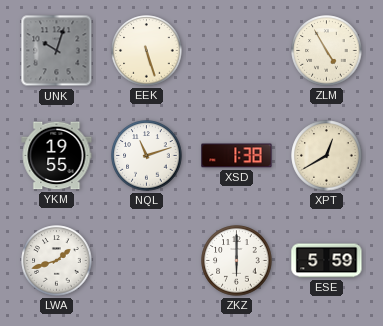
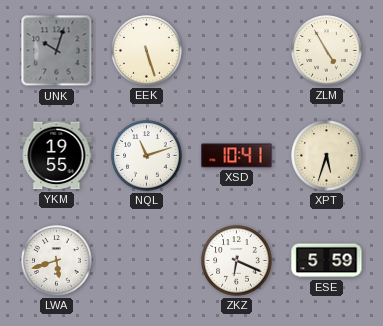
XSD: 1:38 -> 10:41
XPT: 12:40 -> 5:33
LWA: 1:42 -> 5:42
ZKZ: 6:00 -> 6:19
